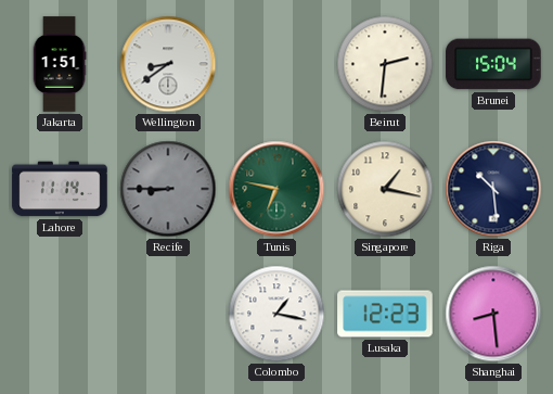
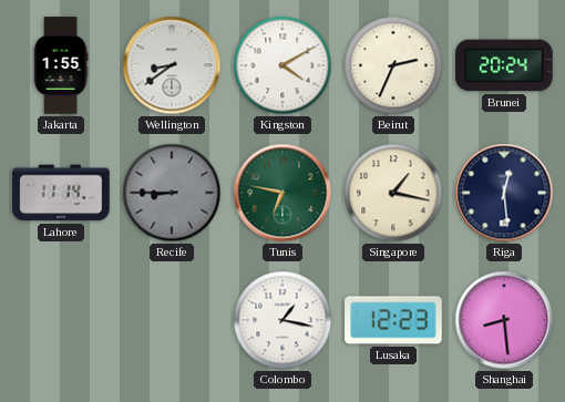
Jakarta: 1:51 -> 1:55
Kingston: none -> 4:10
Beirut: 2:31 -> 2:34
Brunei: 15:04 -> 20:24
Riga: 10:29 -> 12:29
